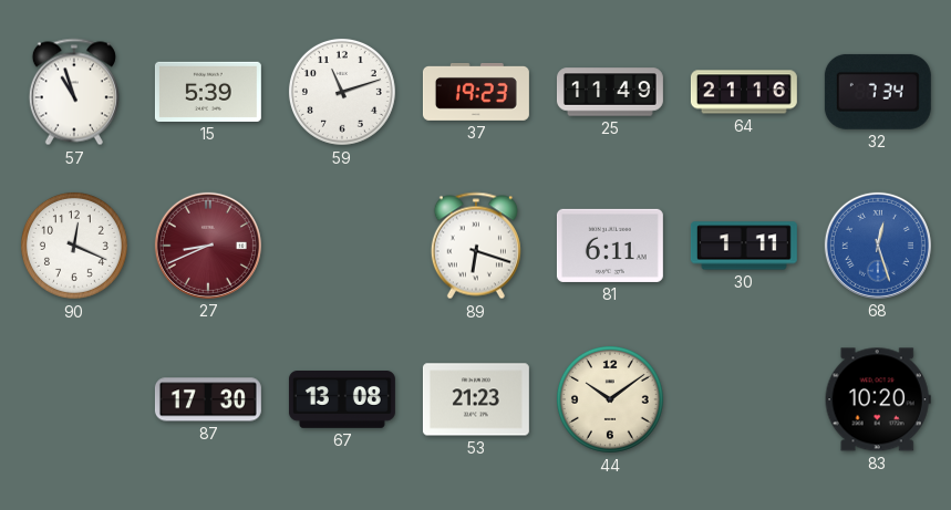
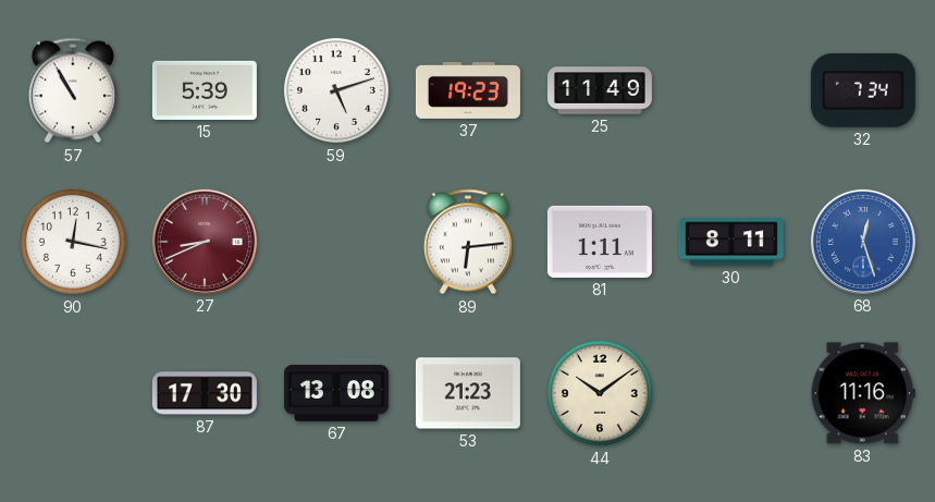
57: 10:57 -> 10:55
59: 11:12 -> 5:12
64: 21:16 -> none
90: 12:19 -> 12:17
89: 6:18 -> 6:14
81: 6:11 -> 1:11
30: 1:11 -> 8:11
83: 10:20 -> 11:16
